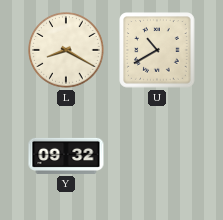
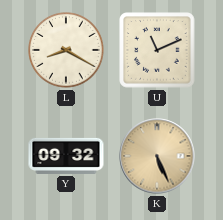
U: 10:40 -> 11:11
K: none -> 5:26
